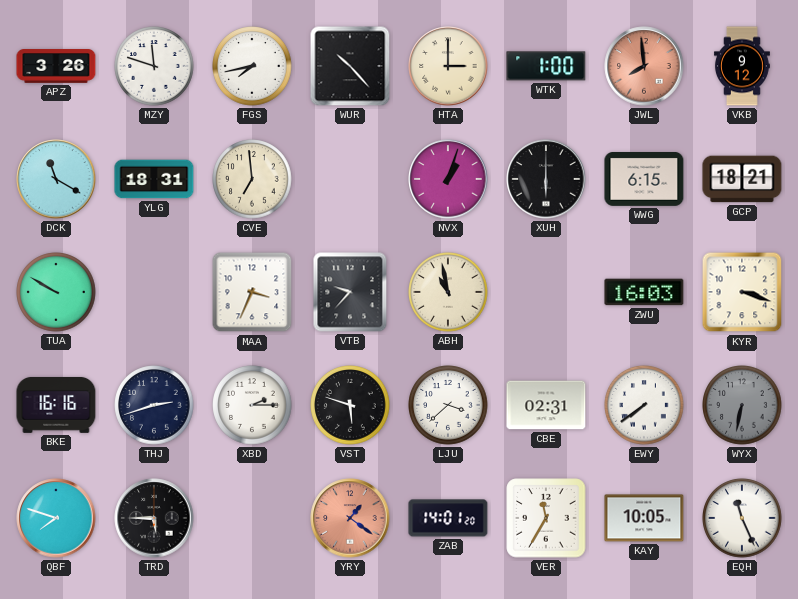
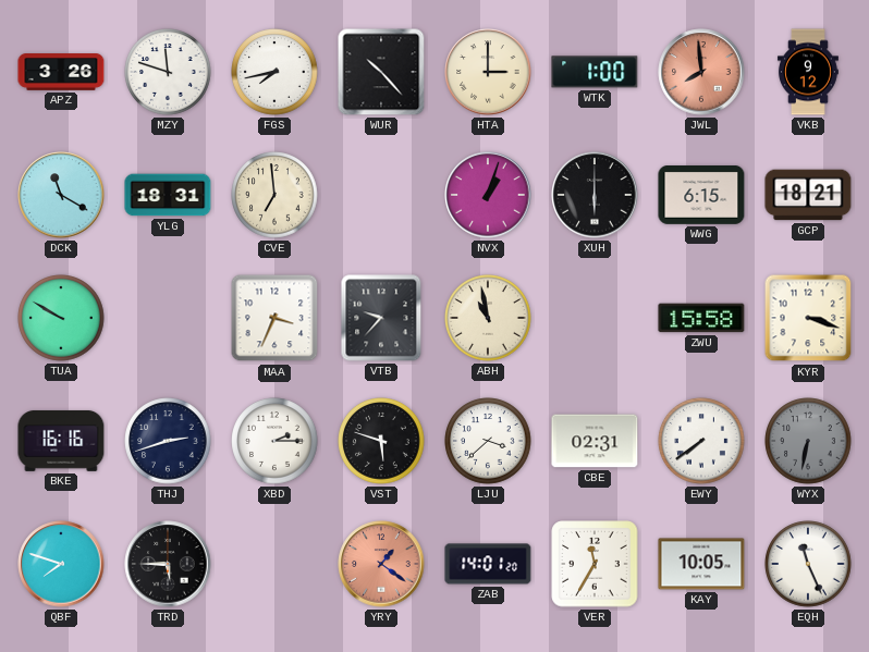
ZWU: 16:03 -> 15:58
